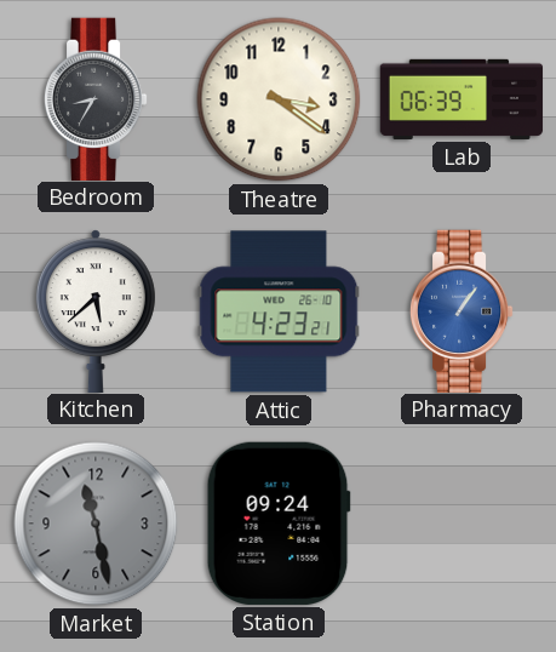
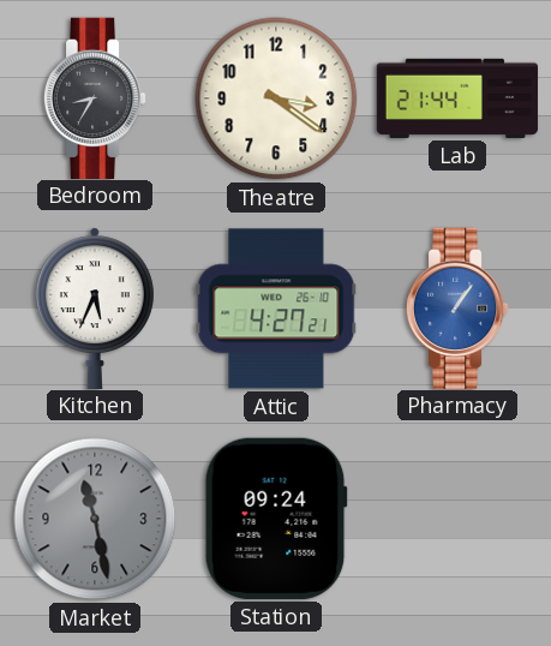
Lab: 06:39 -> 21:44
Kitchen: 5:38 -> 5:34
Attic: 4:23 -> 4:27
